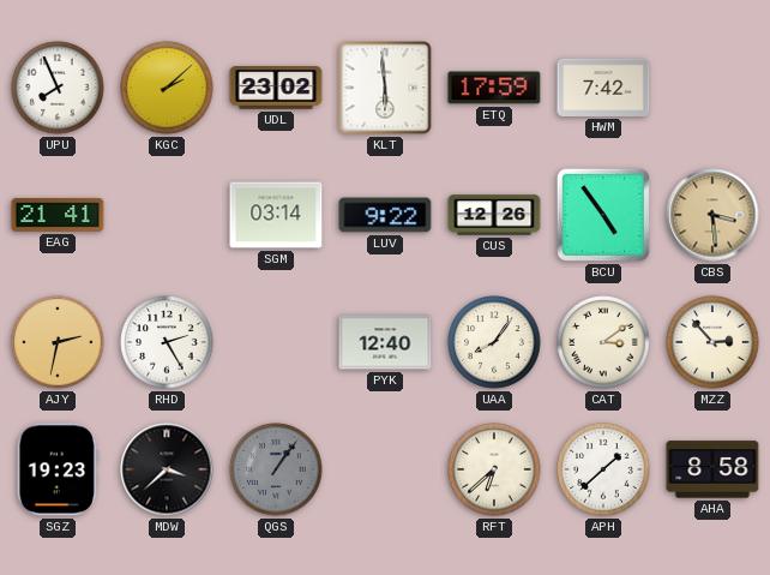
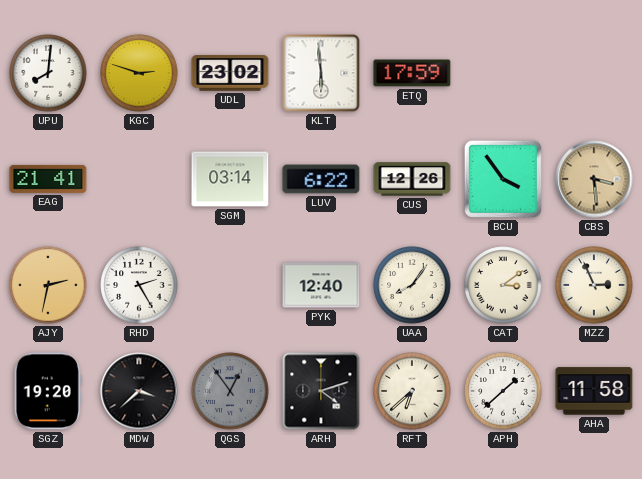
UPU: 7:56 -> 8:01
KGC: 2:08 -> 2:48
HWM: 7:42 -> none
LUV: 9:22 -> 6:22
BCU: 4:54 -> 3:54
MZZ: 2:53 -> 2:56
SGZ: 19:23 -> 19:20
QGS: 1:06 -> 12:54
ARH: none -> 4:12
AHA: 8:58 -> 11:58
